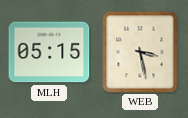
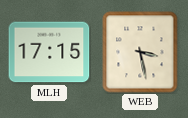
MLH: 05:15 -> 17:15
